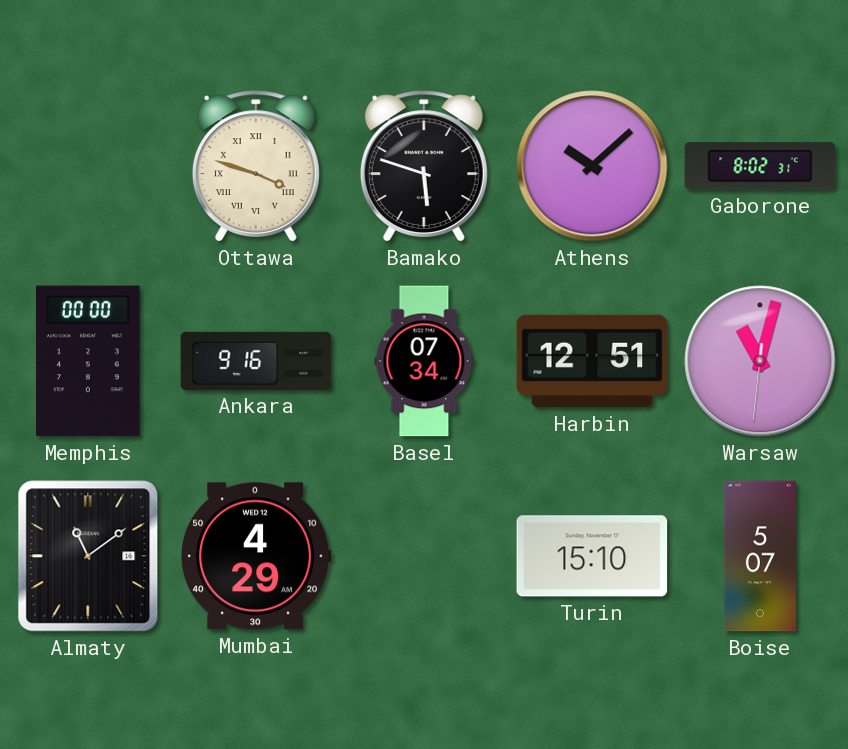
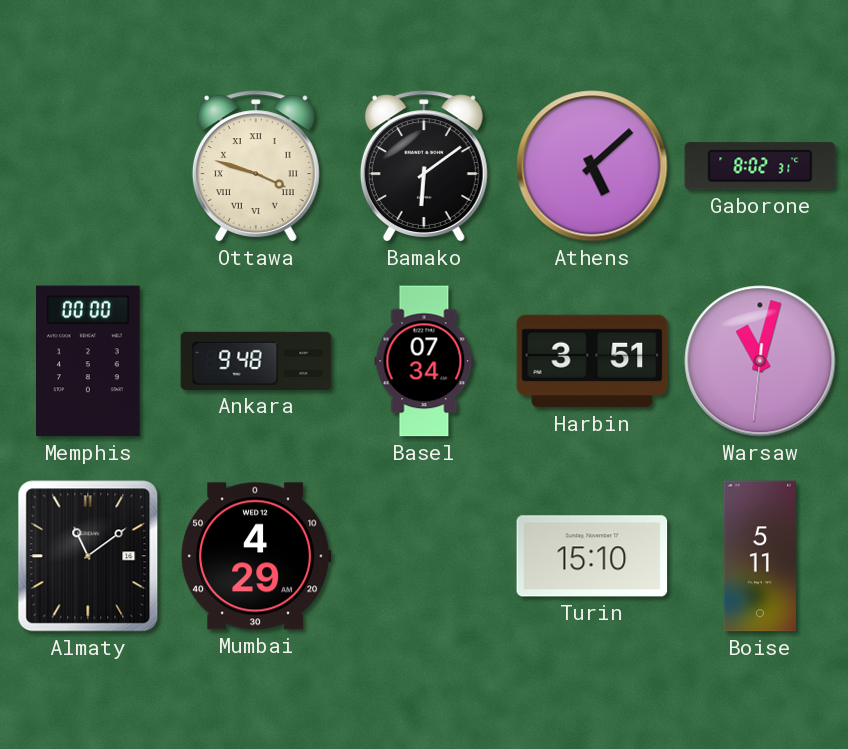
Bamako: 5:48 -> 6:09
Athens: 10:08 -> 5:08
Ankara: 9:16 -> 9:48
Harbin: 12:51 -> 3:51
Boise: 5:07 -> 5:11
